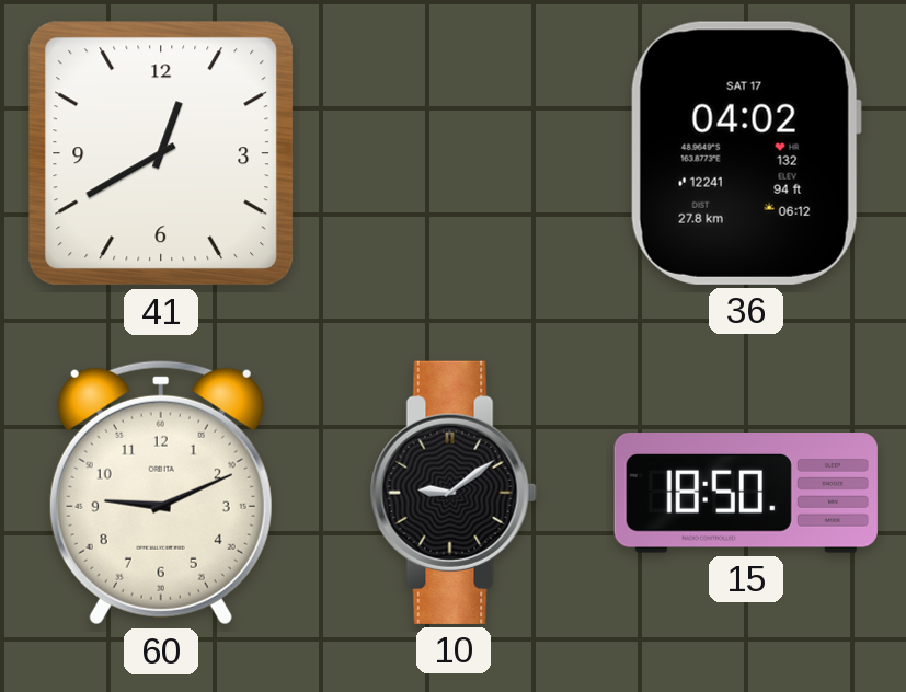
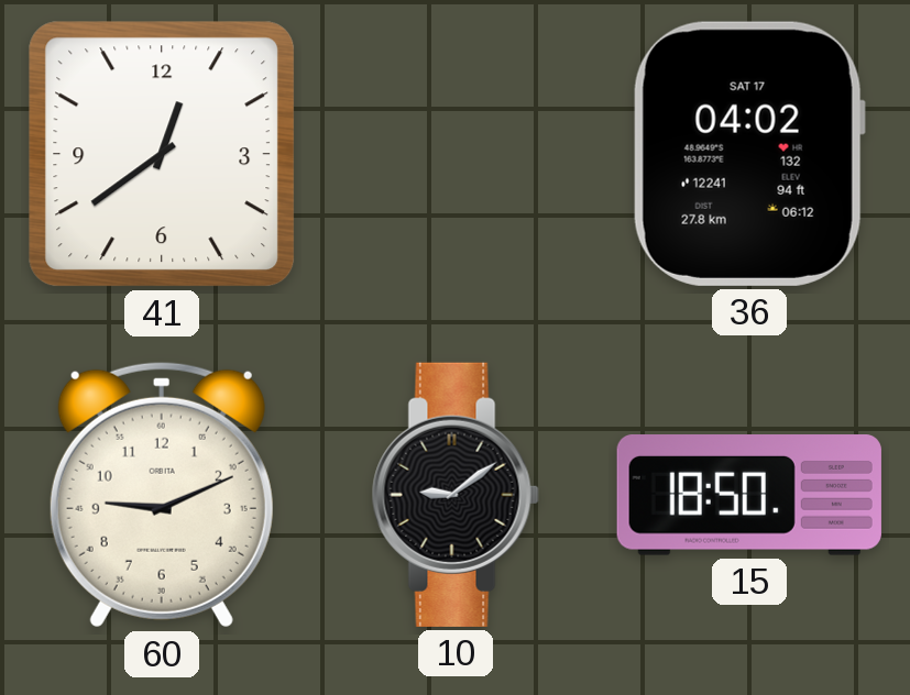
41: 12:40 -> 12:39
